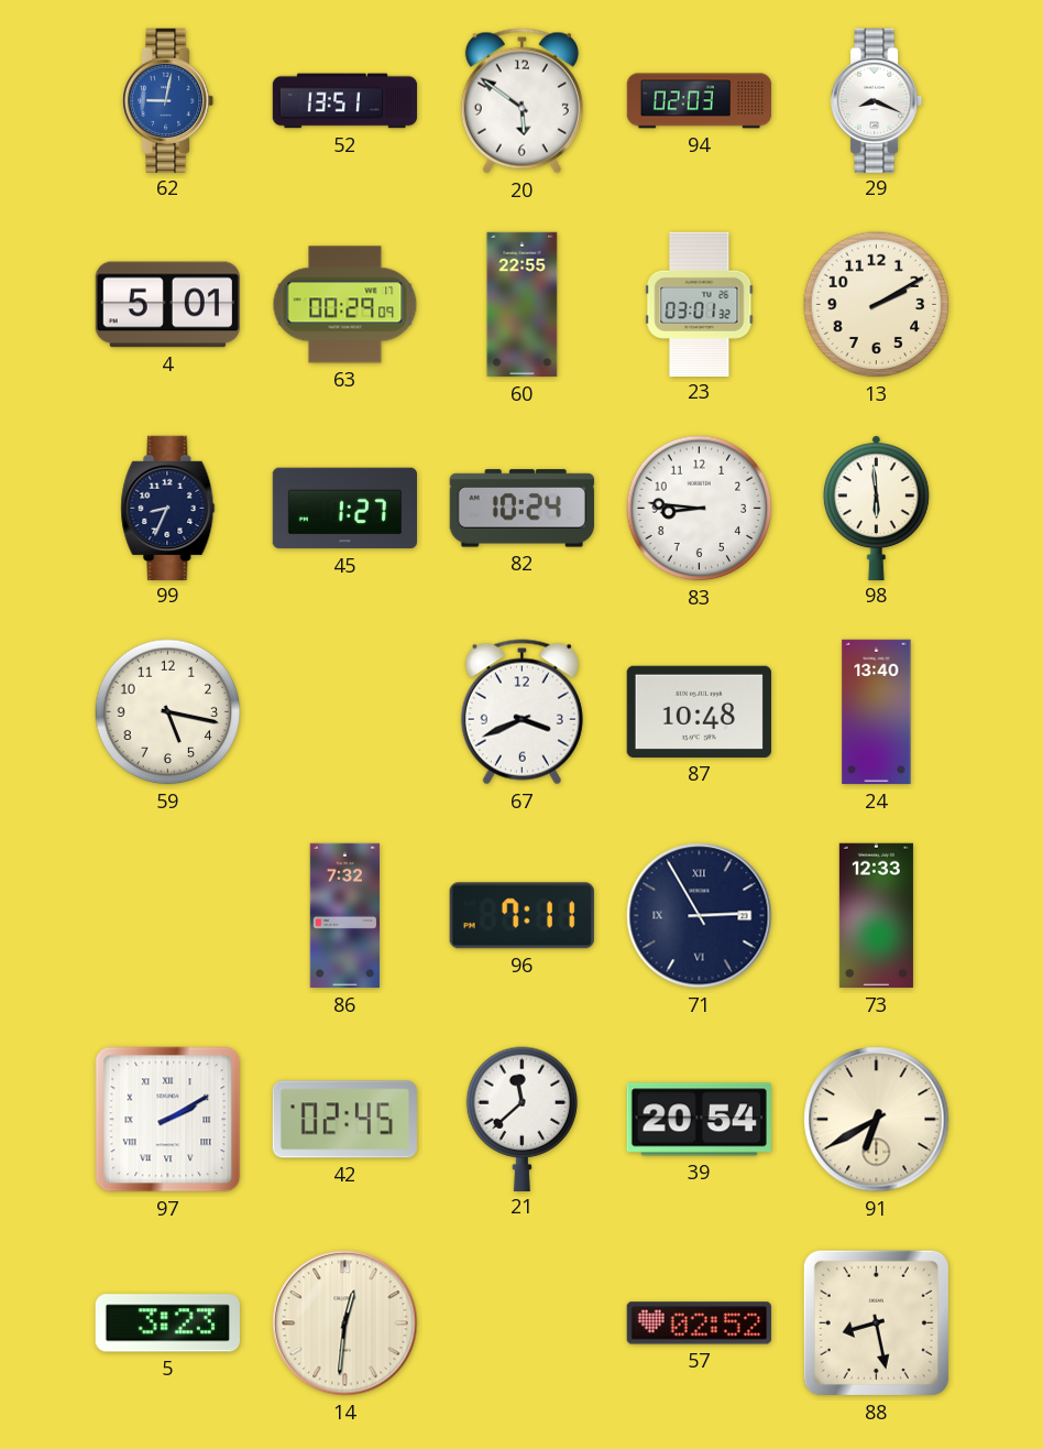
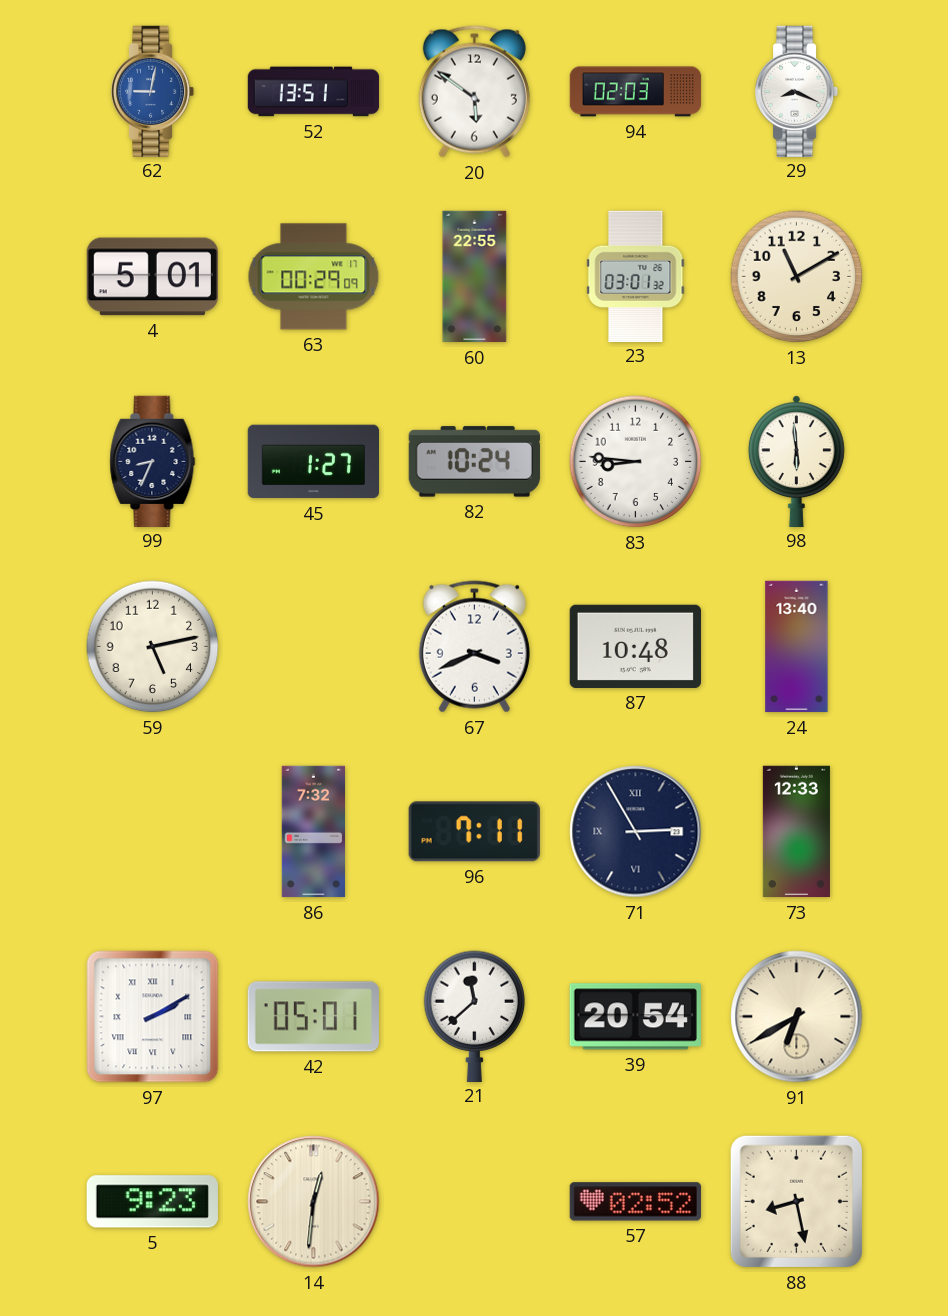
13: 2:10 -> 11:10
59: 5:17 -> 5:13
42: 02:45 -> 05:01
5: 3:23 -> 9:23
